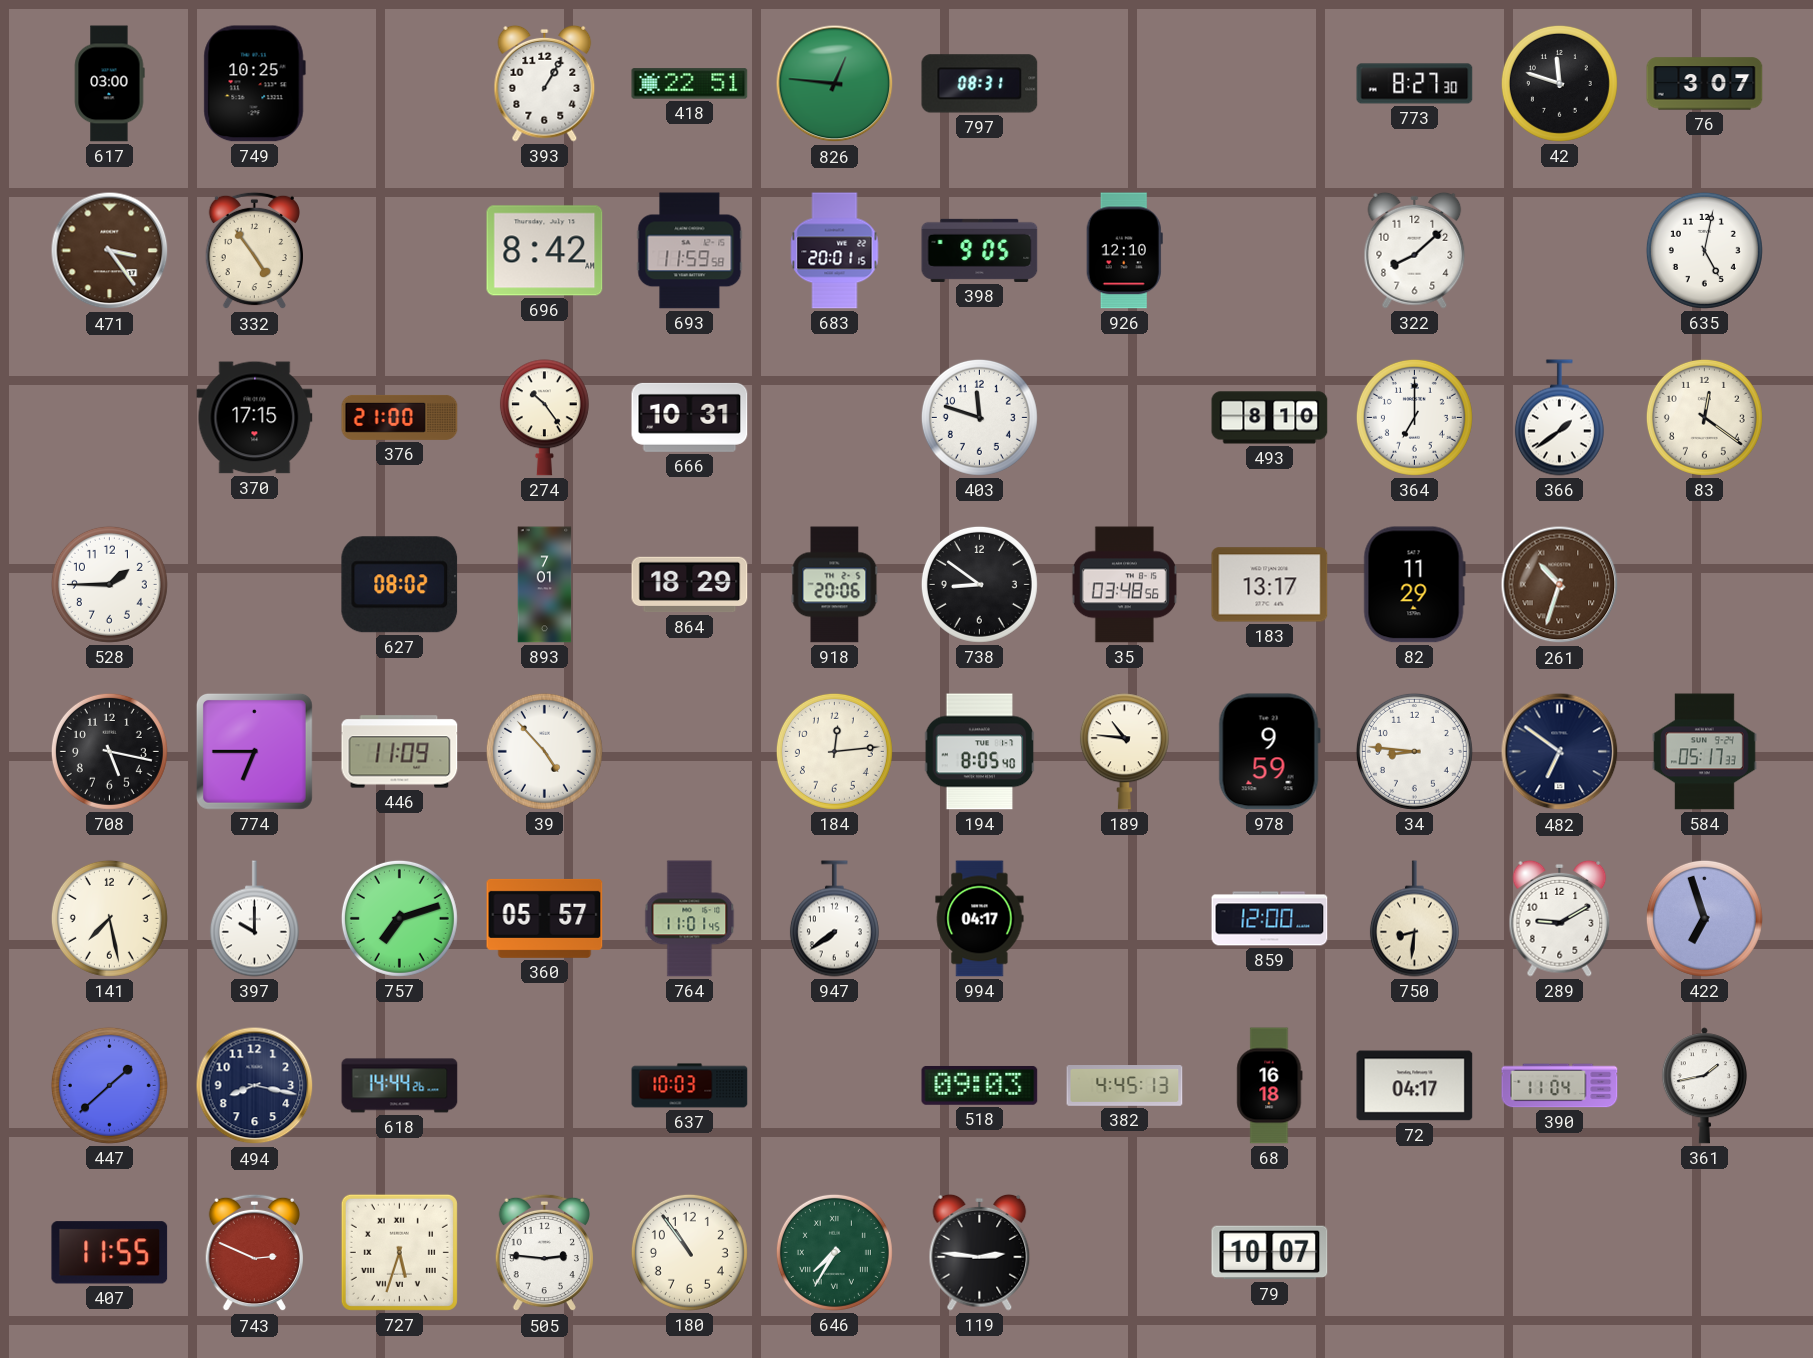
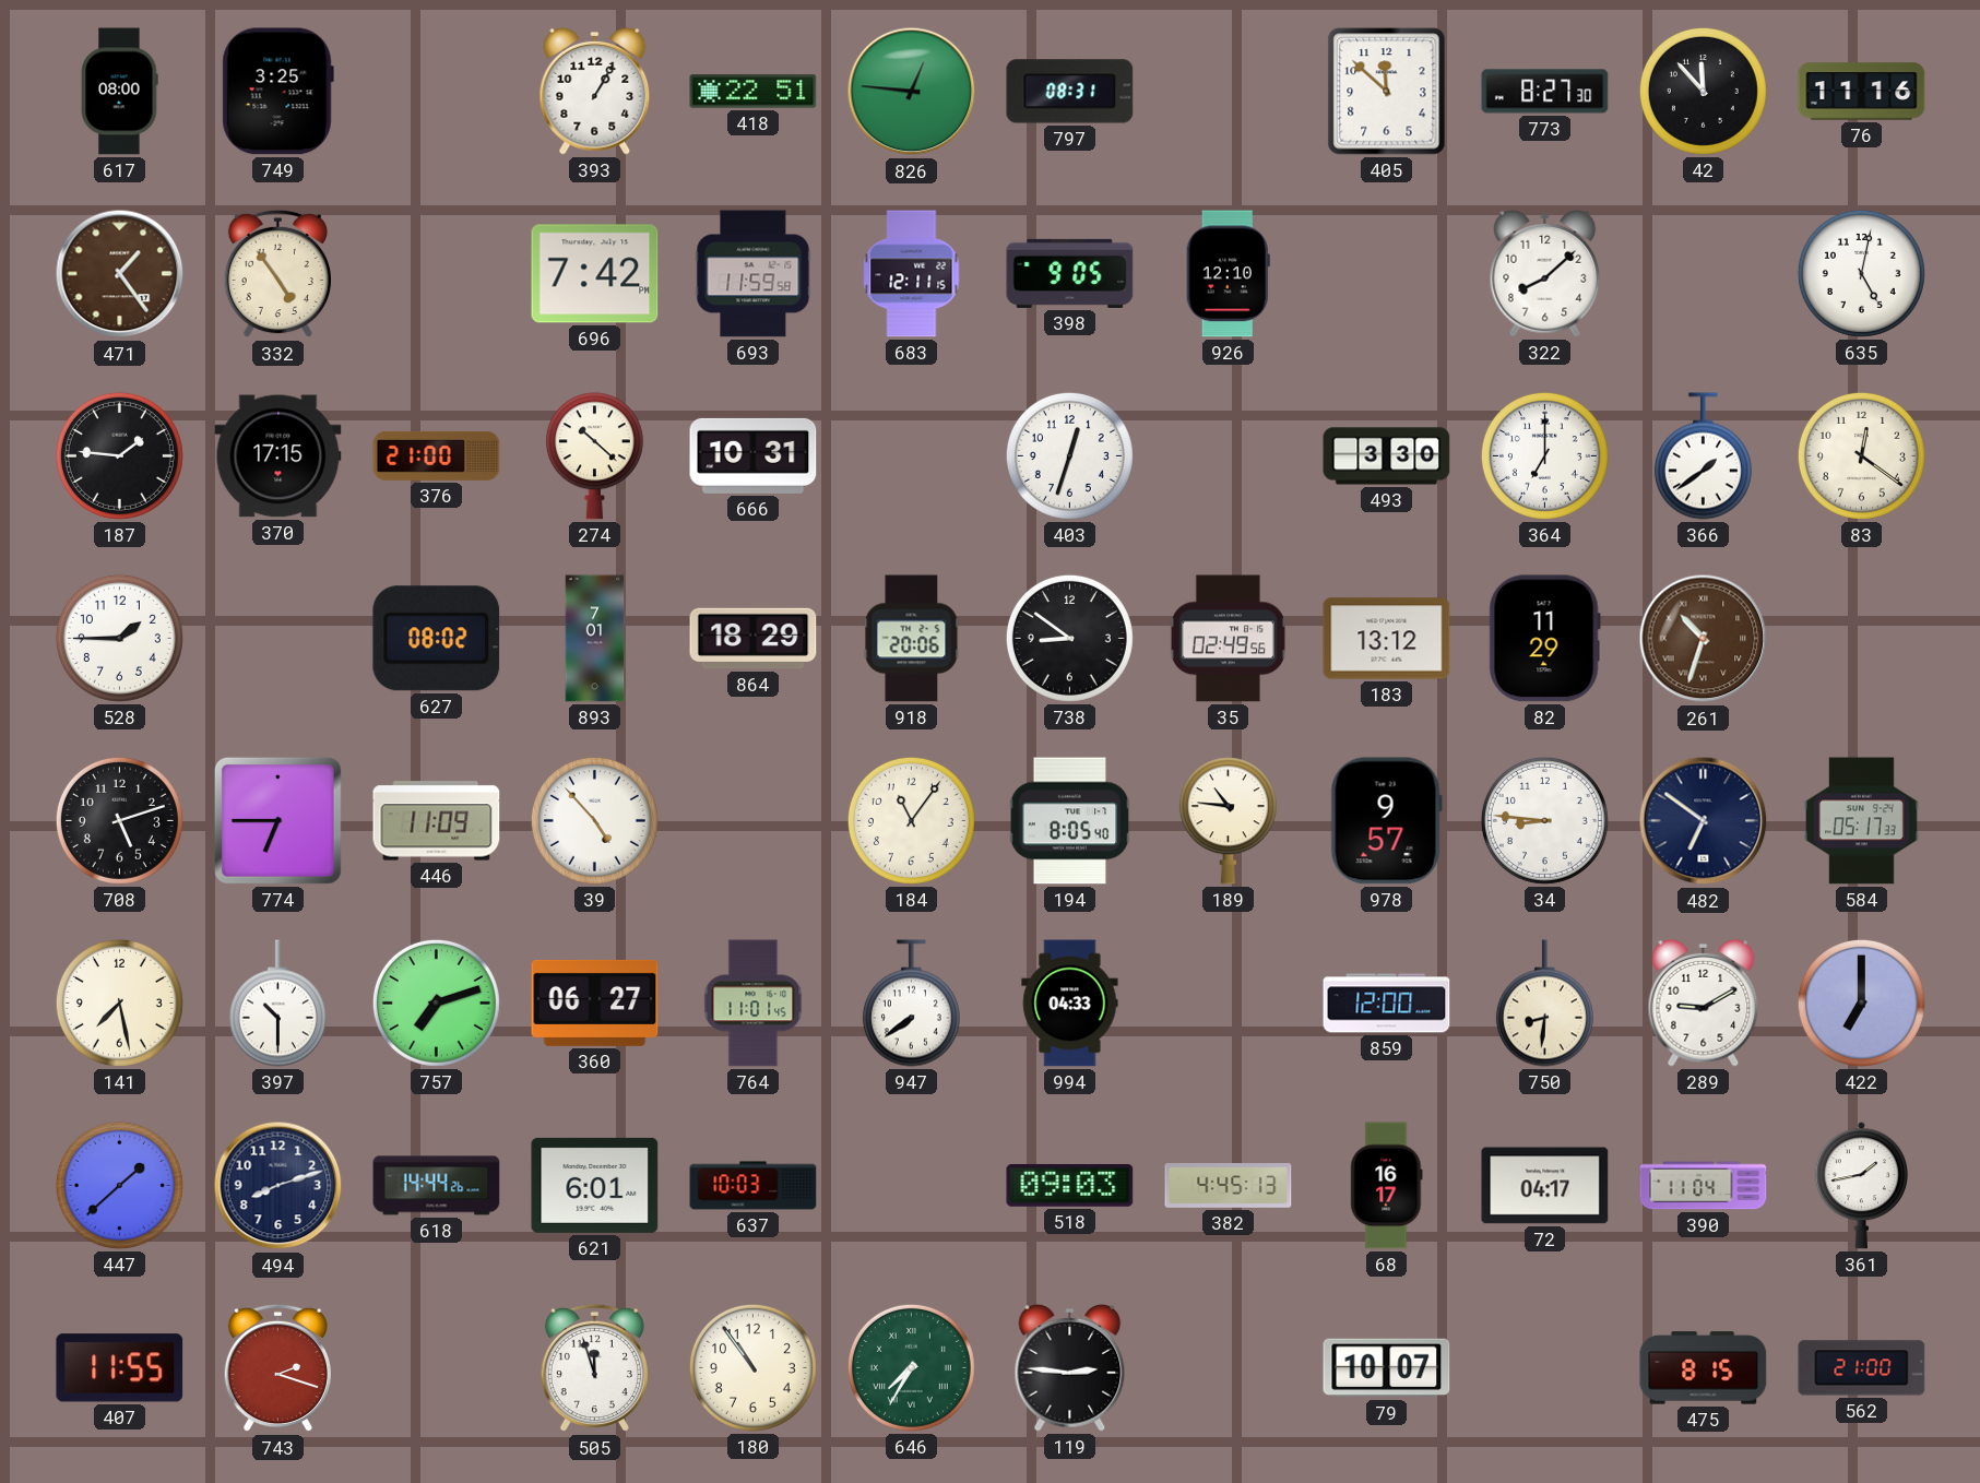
617: 03:00 -> 08:00
749: 10:25 -> 3:25
405: none -> 11:52
42: 11:48 -> 11:53
76: 3:07 -> 11:16
471: 3:24 -> 1:24
696: 8:42 -> 7:42
683: 20:01 -> 12:11
187: none -> 1:46
274: 10:24 -> 10:22
403: 11:48 -> 12:33
493: 8:10 -> 3:30
35: 03:48 -> 02:49
183: 13:17 -> 13:12
708: 5:17 -> 5:12
184: 12:14 -> 11:06
978: 9:59 -> 9:57
397: 10:00 -> 10:30
360: 05:57 -> 06:27
994: 04:17 -> 04:33
422: 6:57 -> 7:00
494: 8:17 -> 8:12
621: none -> 6:01
68: 16:18 -> 16:17
743: 2:49 -> 2:18
727: 5:33 -> none
505: 2:46 -> 11:57
475: none -> 8:15
562: none -> 21:00
